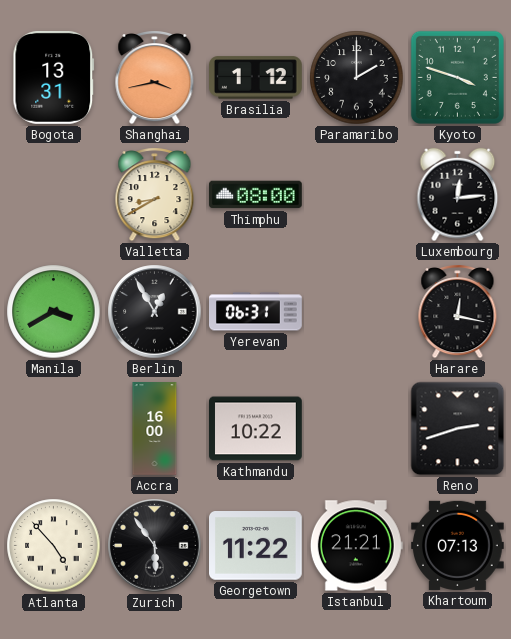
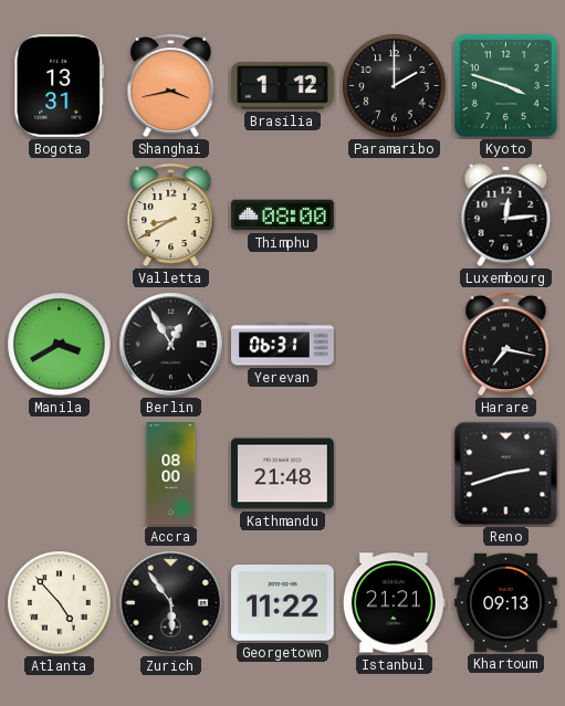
Harare: 12:17 -> 7:17
Accra: 16:00 -> 08:00
Kathmandu: 10:22 -> 21:48
Khartoum: 07:13 -> 09:13
